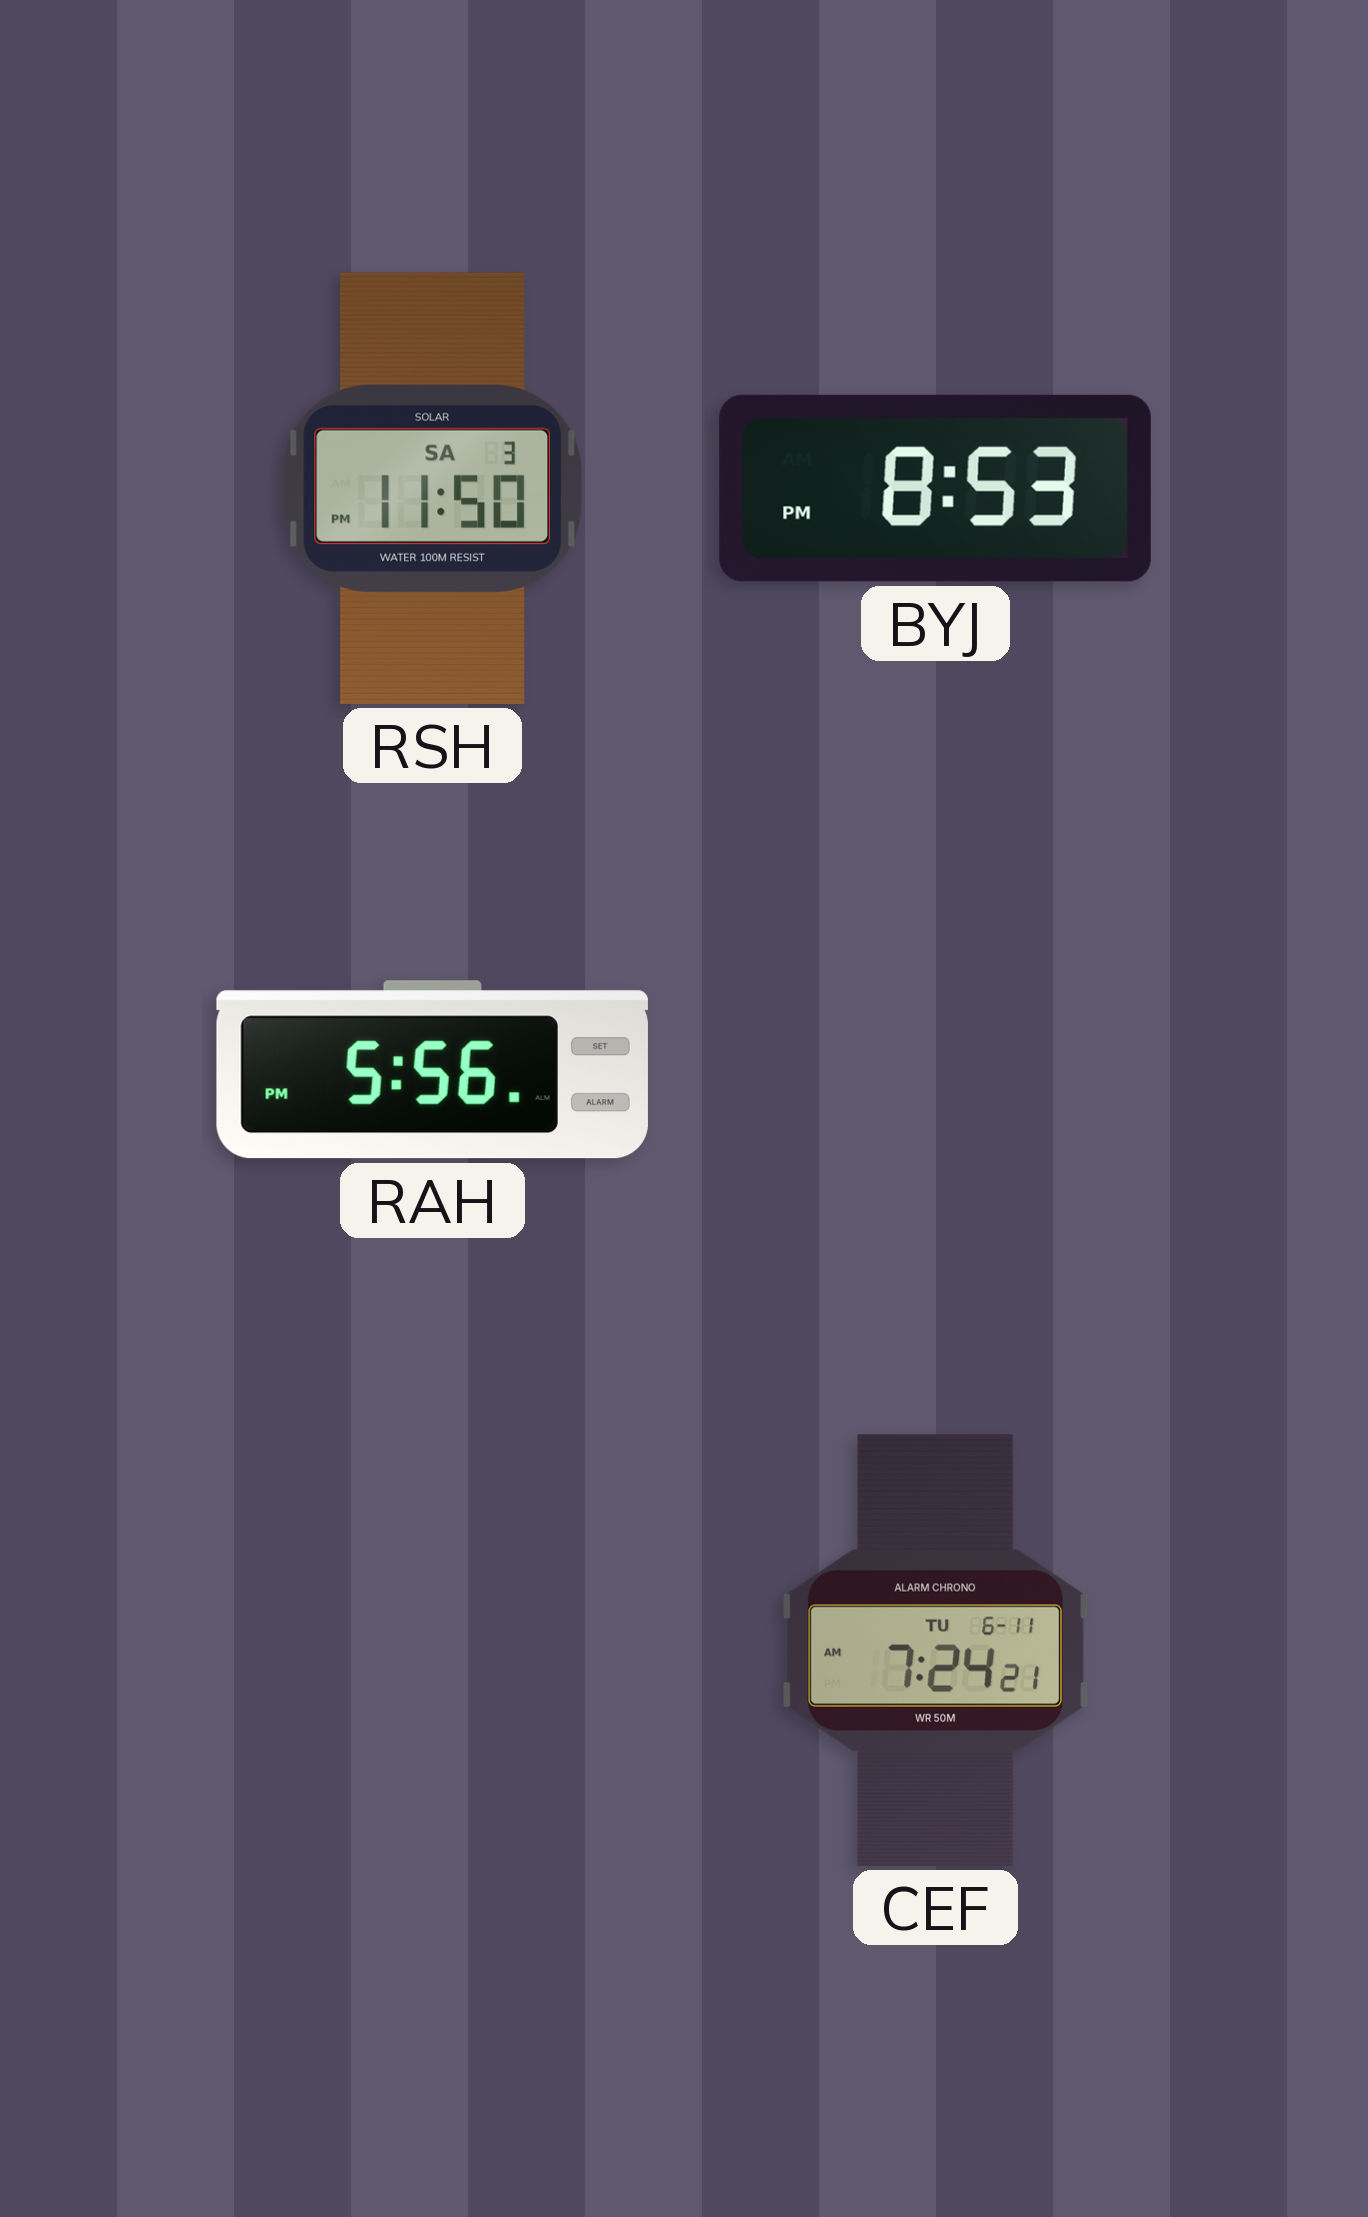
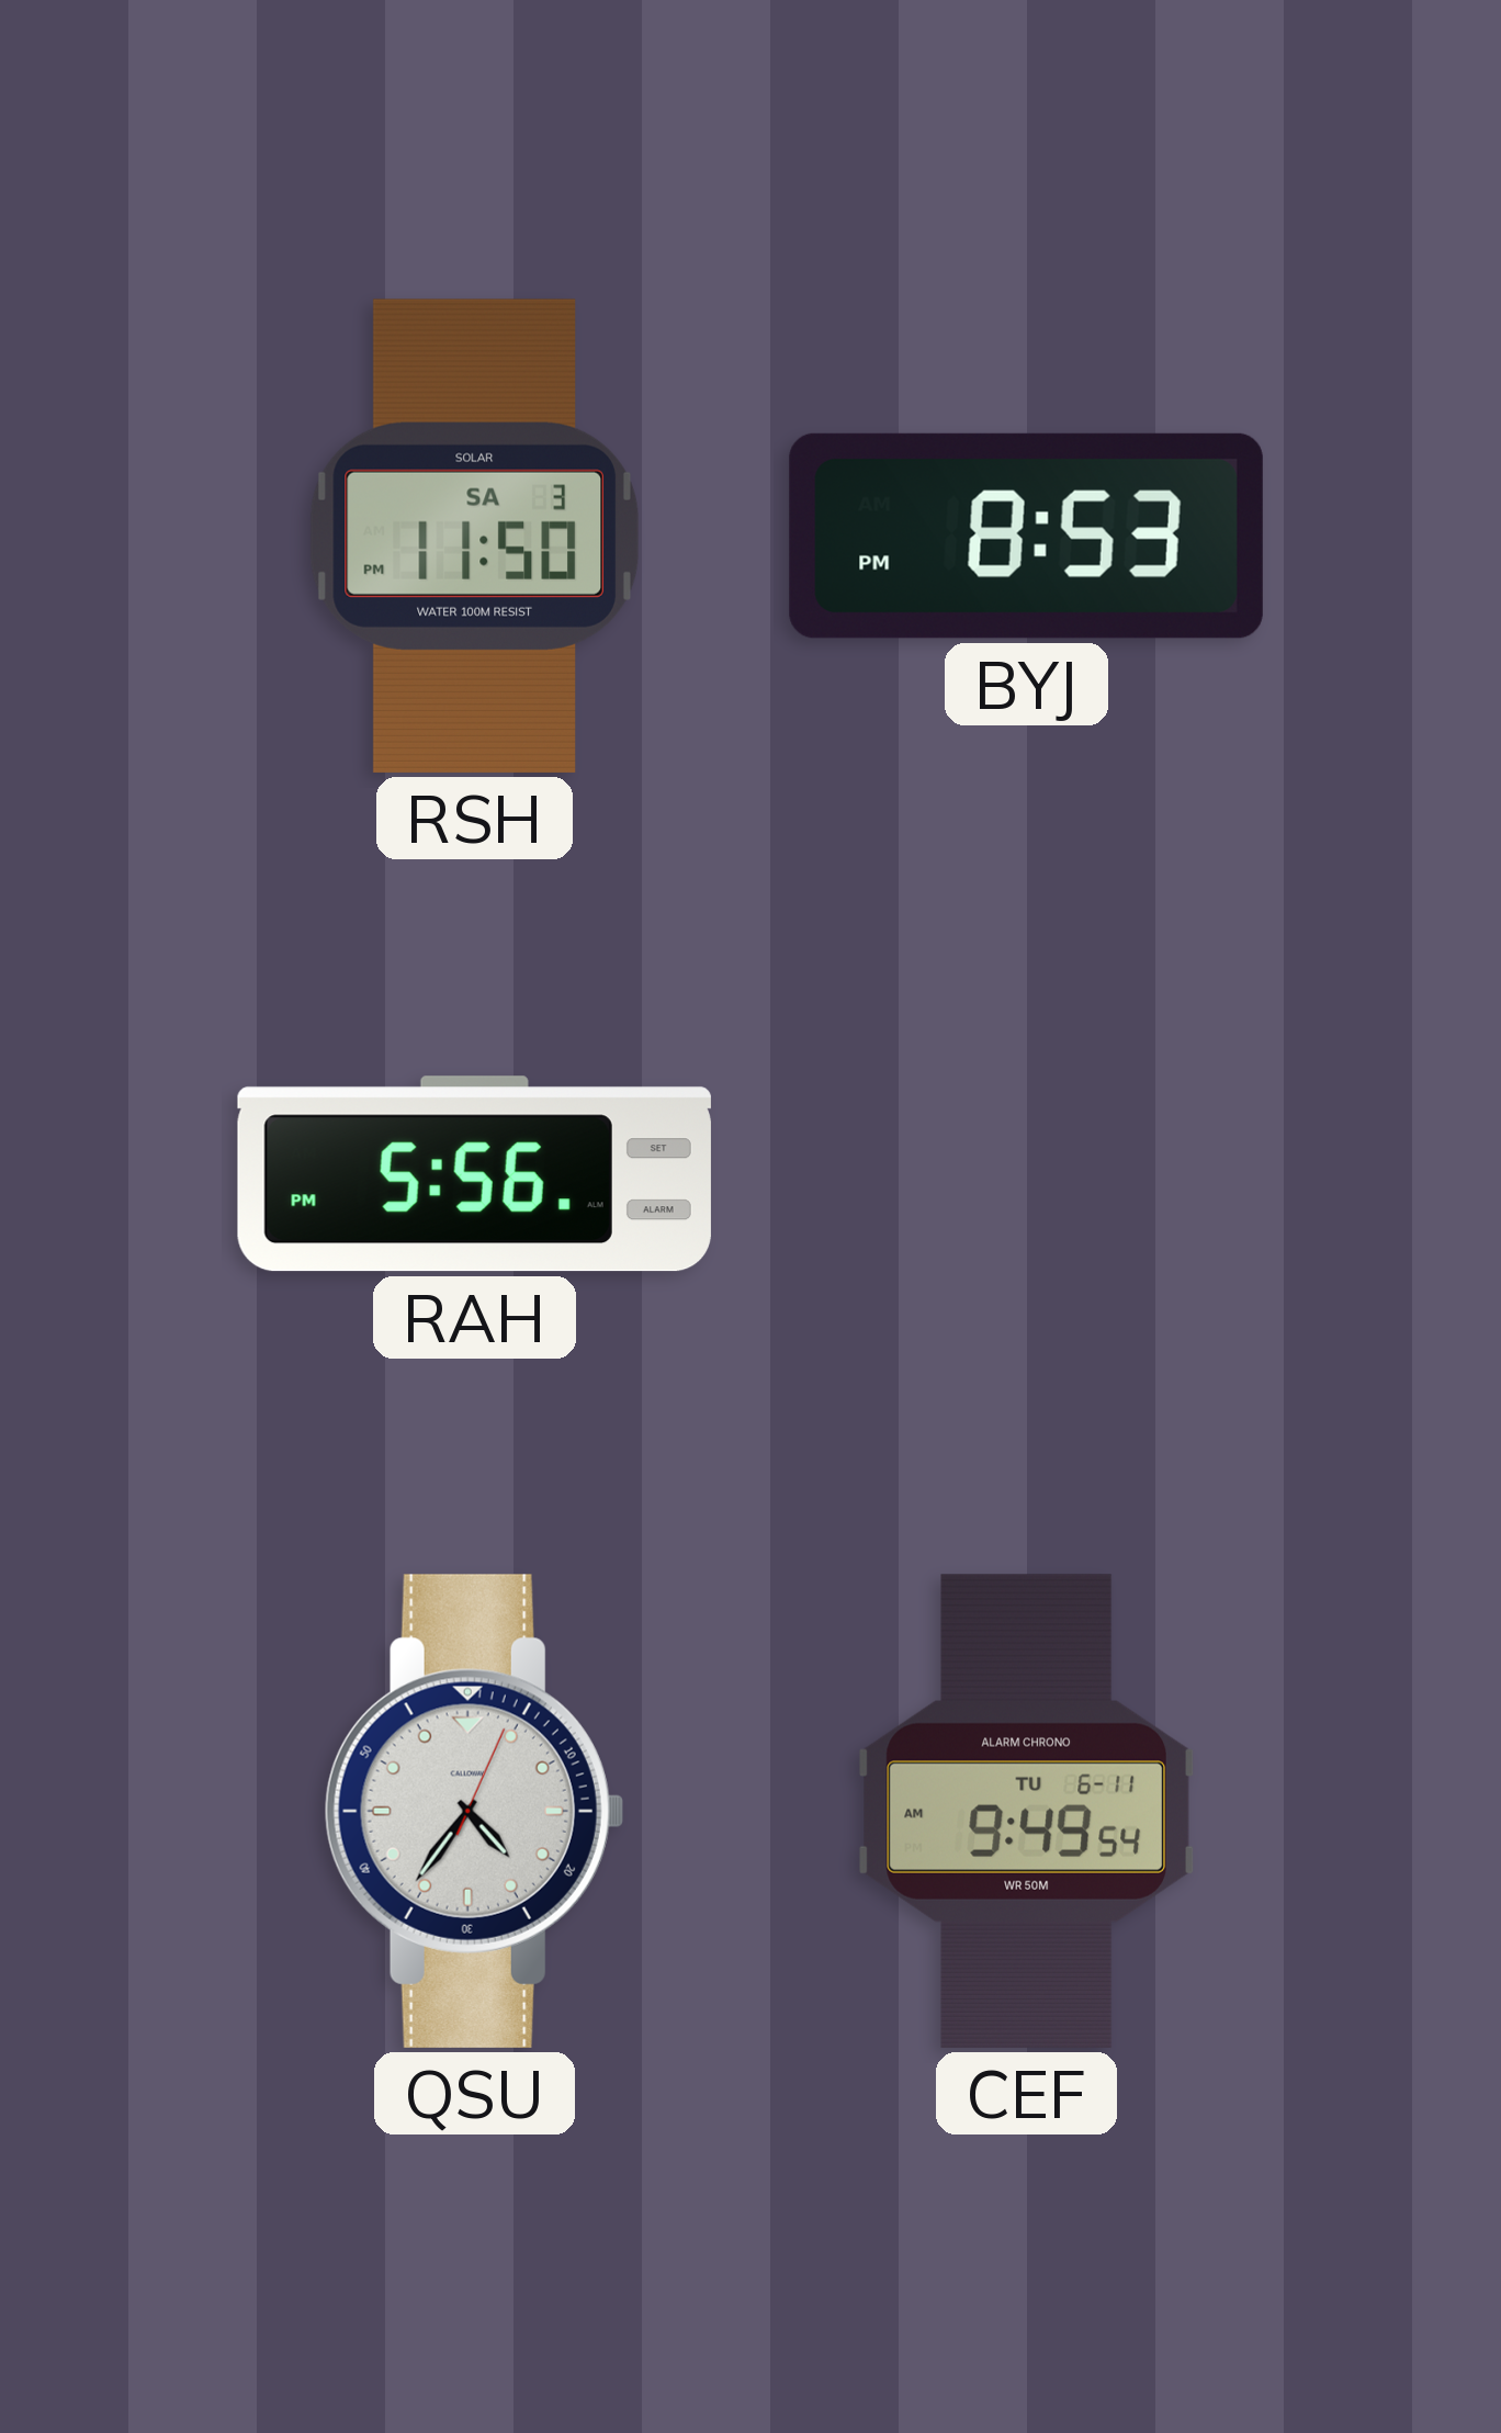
QSU: none -> 4:36
CEF: 7:24 -> 9:49
